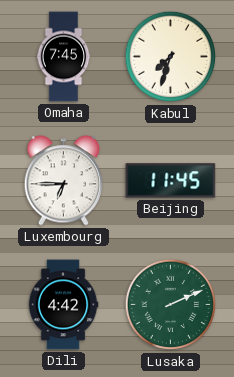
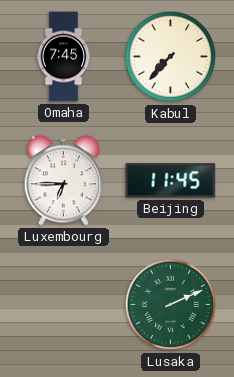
Kabul: 7:33 -> 7:37
Dili: 4:42 -> none
